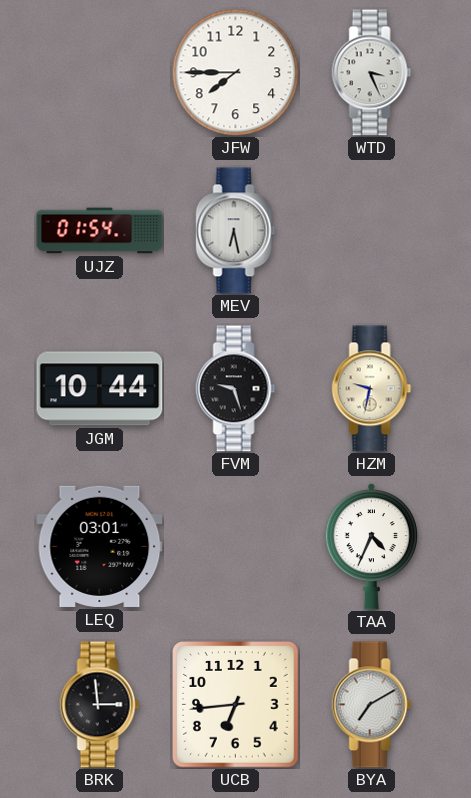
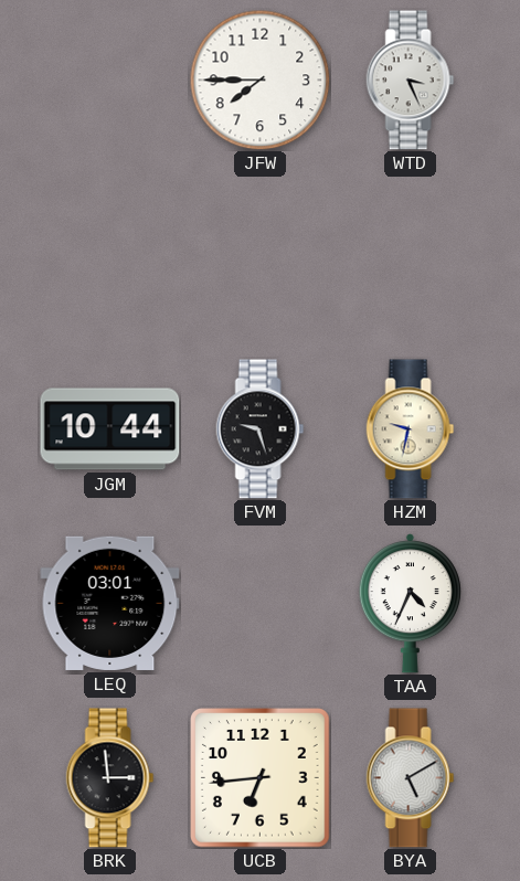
UJZ: 01:54 -> none
MEV: 6:28 -> none
BYA: 7:10 -> 5:10
